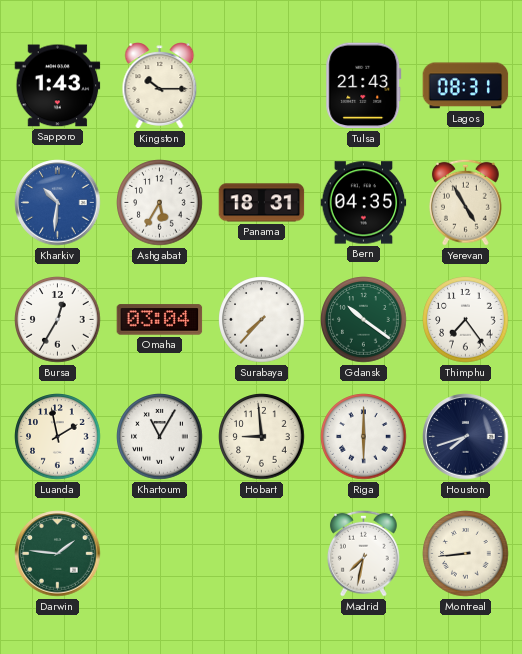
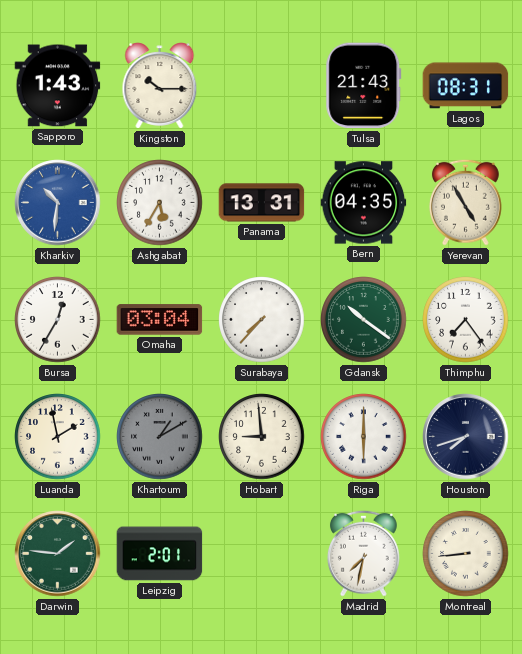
Panama: 18:31 -> 13:31
Khartoum: 11:05 -> 1:10
Khartoum dial: white -> grey
Leipzig: none -> 2:01
